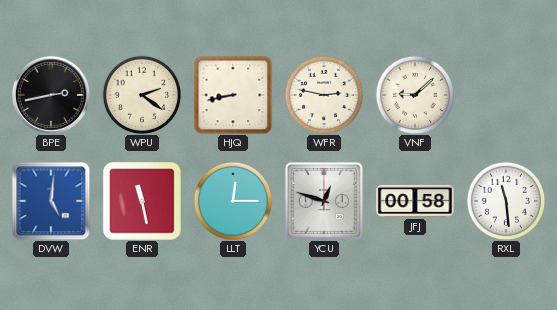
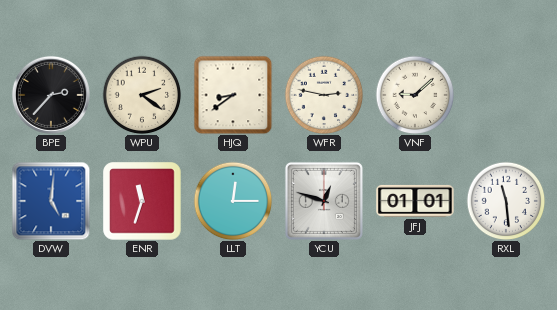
BPE: 2:43 -> 2:37
HJQ: 8:43 -> 8:39
ENR: 11:28 -> 11:33
JFJ: 00:58 -> 01:01
